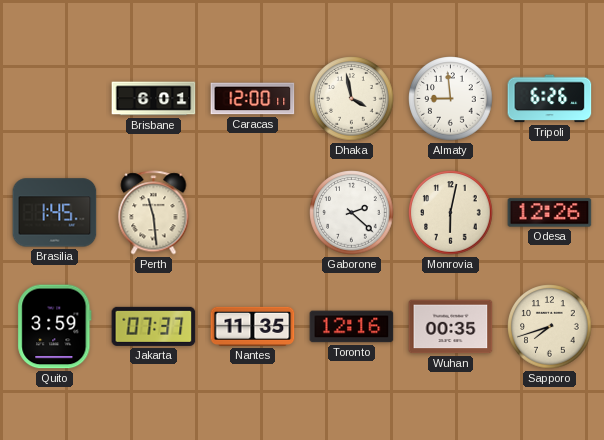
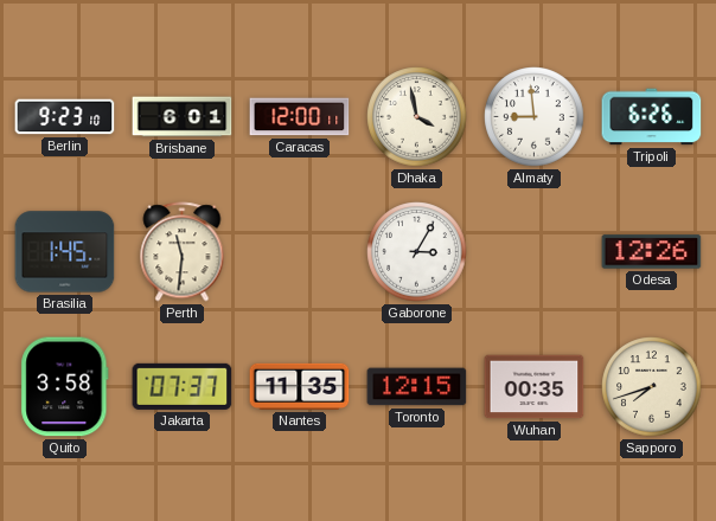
Berlin: none -> 9:23
Perth: 11:29 -> 11:31
Gaborone: 2:22 -> 3:05
Monrovia: 6:02 -> none
Quito: 3:59 -> 3:58
Toronto: 12:16 -> 12:15
